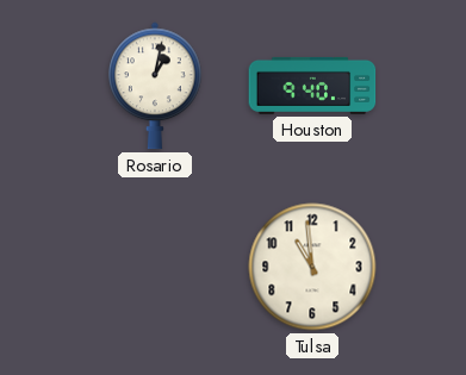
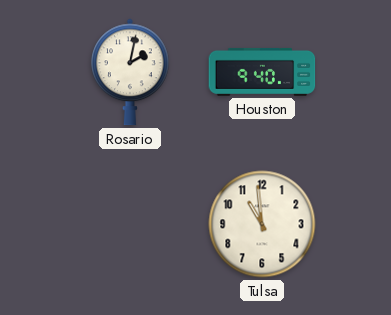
Rosario: 1:02 -> 2:02
